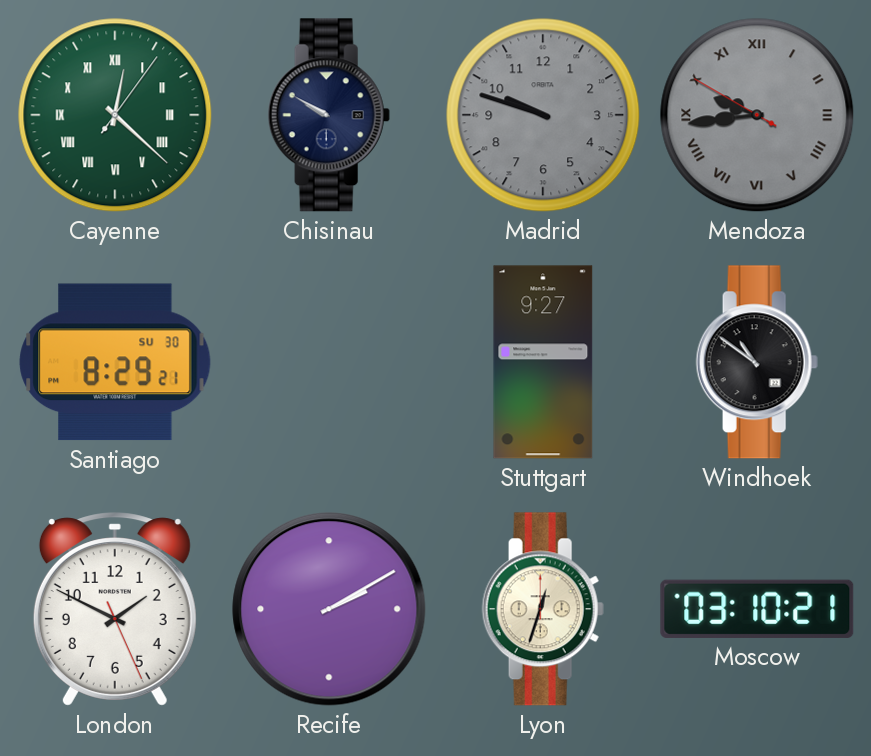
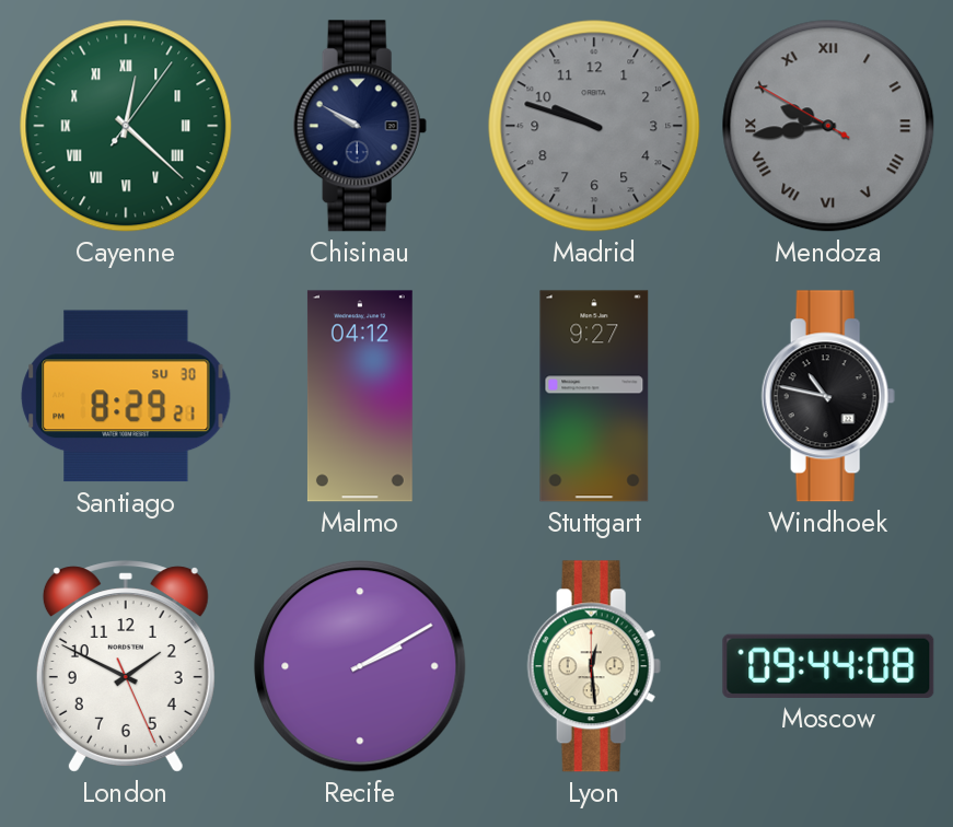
Malmo: none -> 04:12
Windhoek: 10:51 -> 10:47
Lyon: 12:33 -> 12:29
Moscow: 03:10 -> 09:44
